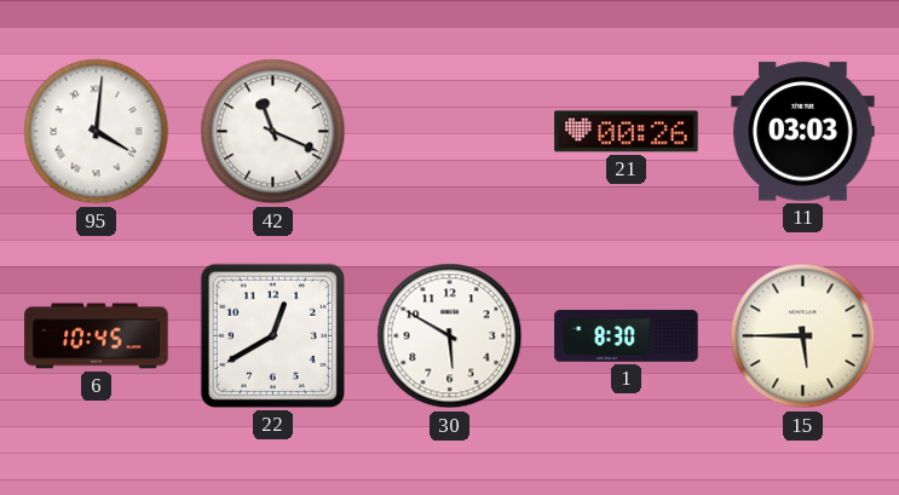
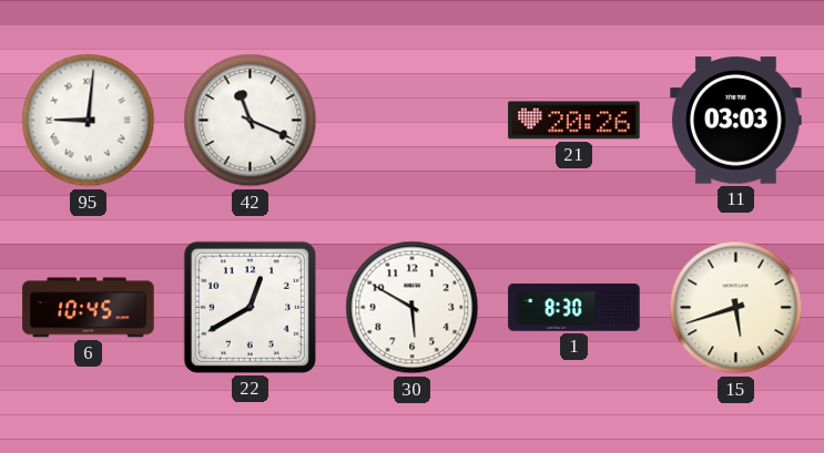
95: 4:01 -> 9:01
21: 00:26 -> 20:26
15: 5:45 -> 5:42
